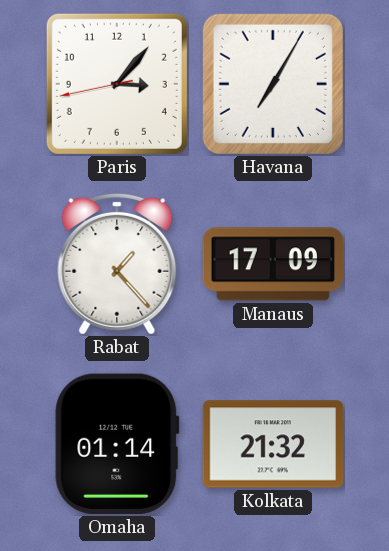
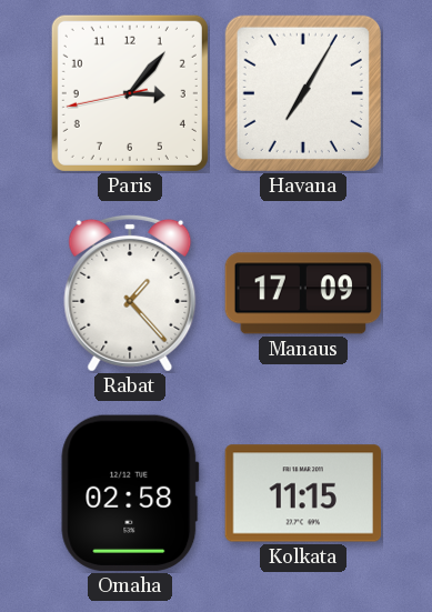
Omaha: 01:14 -> 02:58
Kolkata: 21:32 -> 11:15
